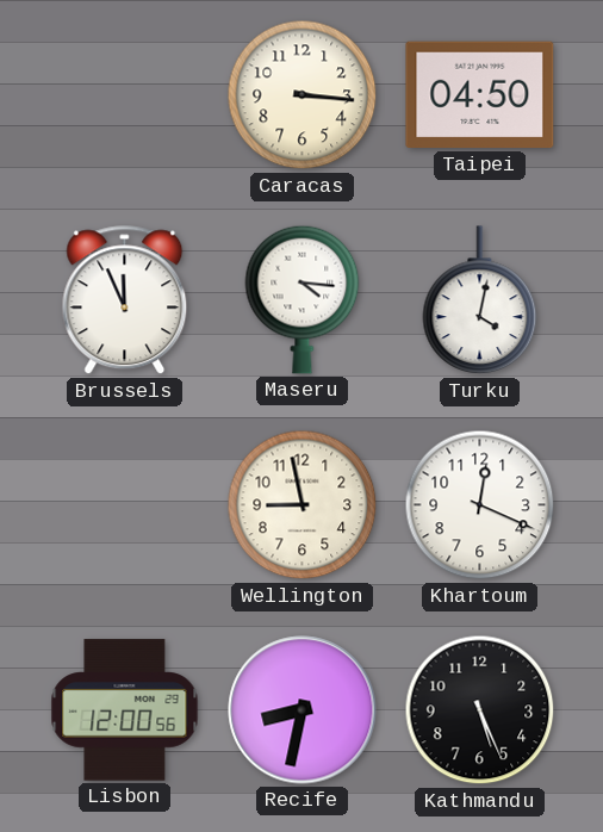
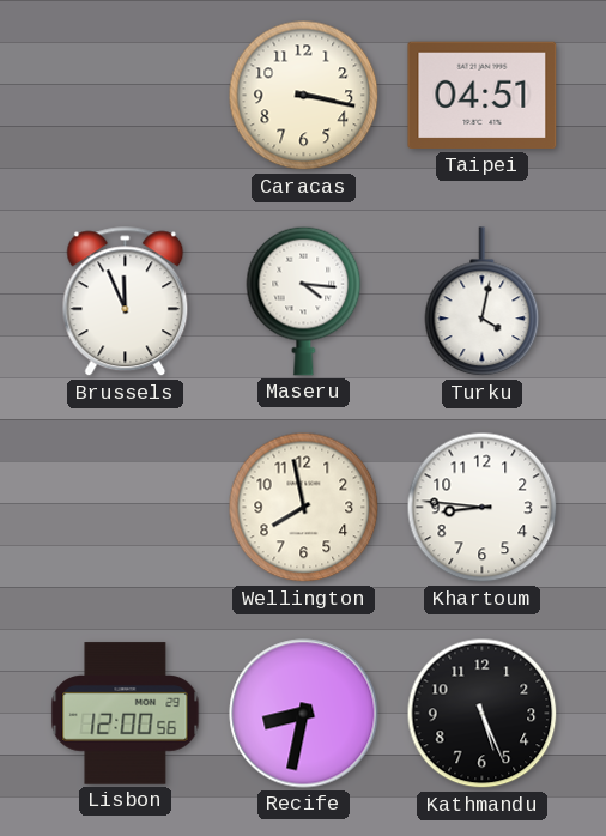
Caracas: 3:16 -> 3:17
Taipei: 04:50 -> 04:51
Wellington: 8:58 -> 7:58
Khartoum: 12:19 -> 8:46
